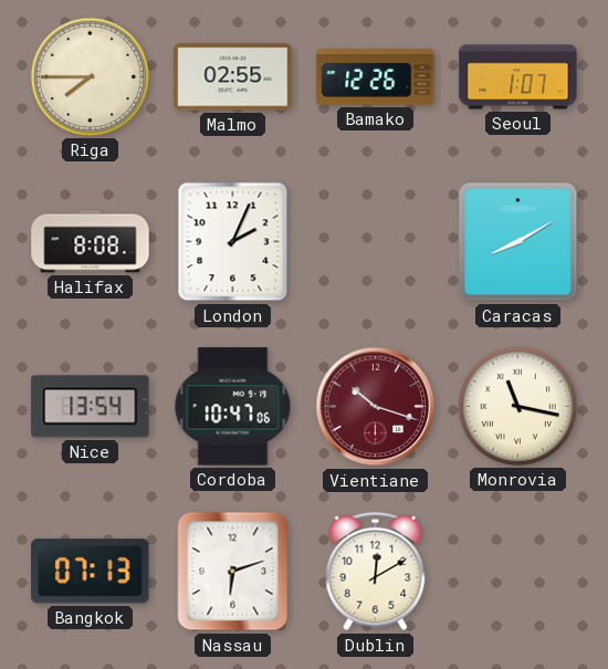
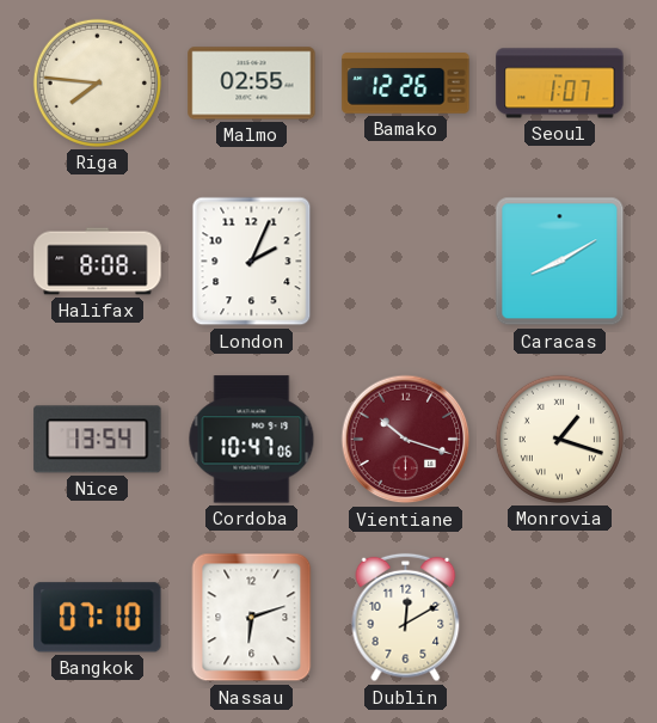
Riga: 7:45 -> 7:46
Monrovia: 11:17 -> 1:18
Bangkok: 07:13 -> 07:10
